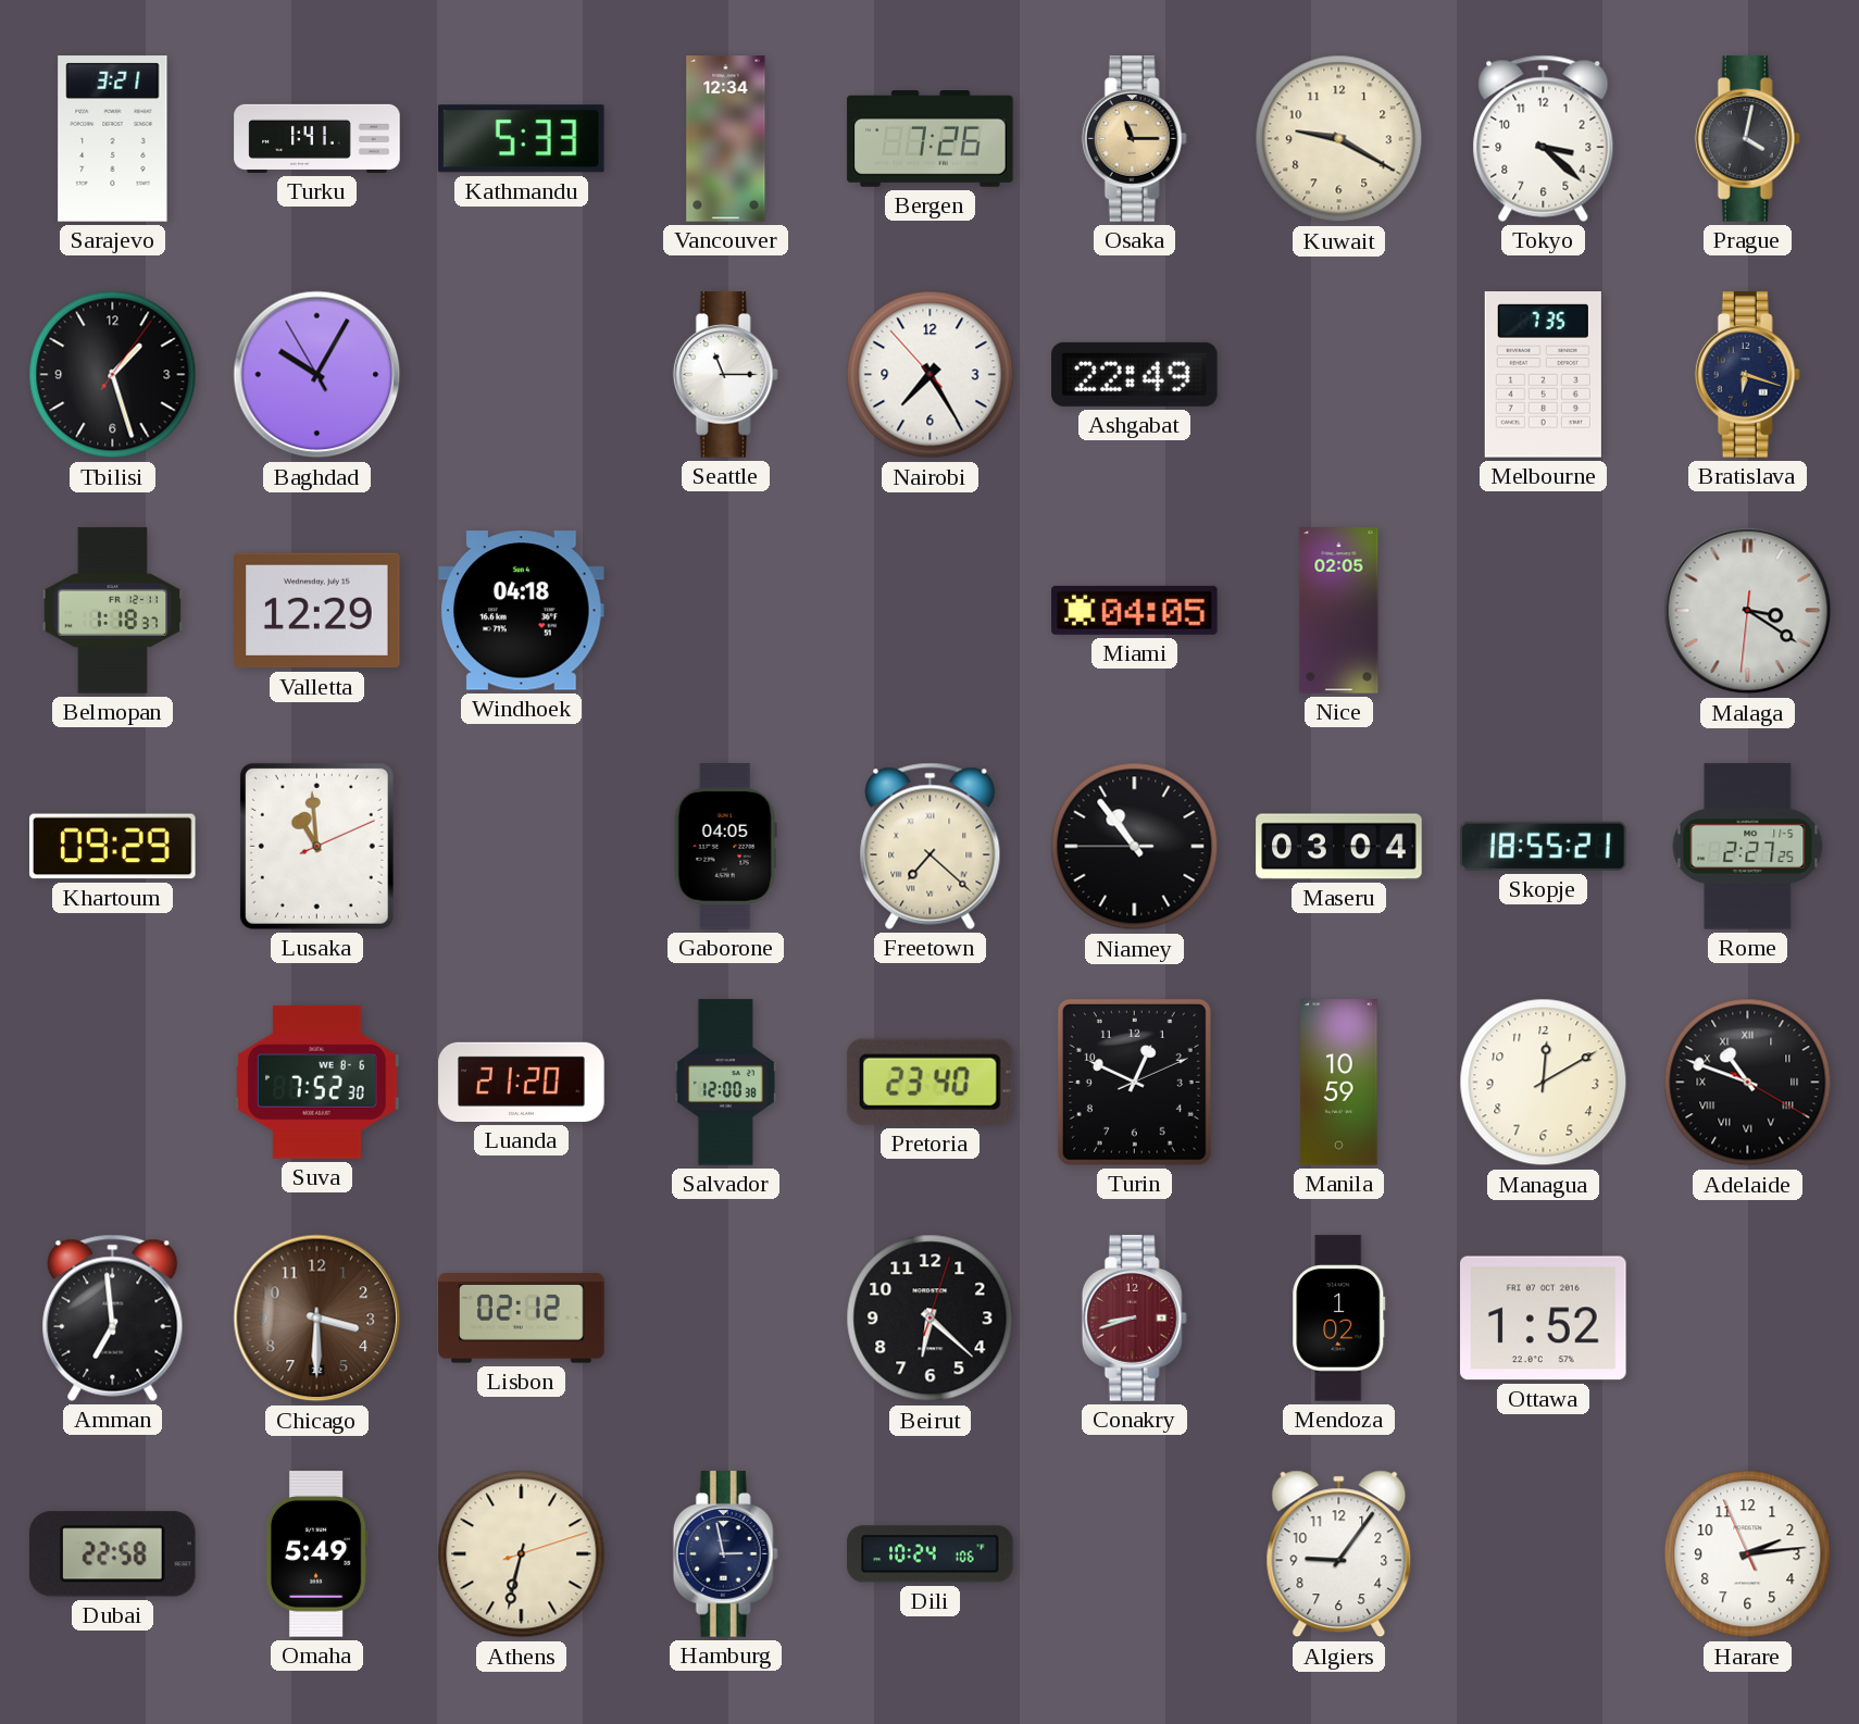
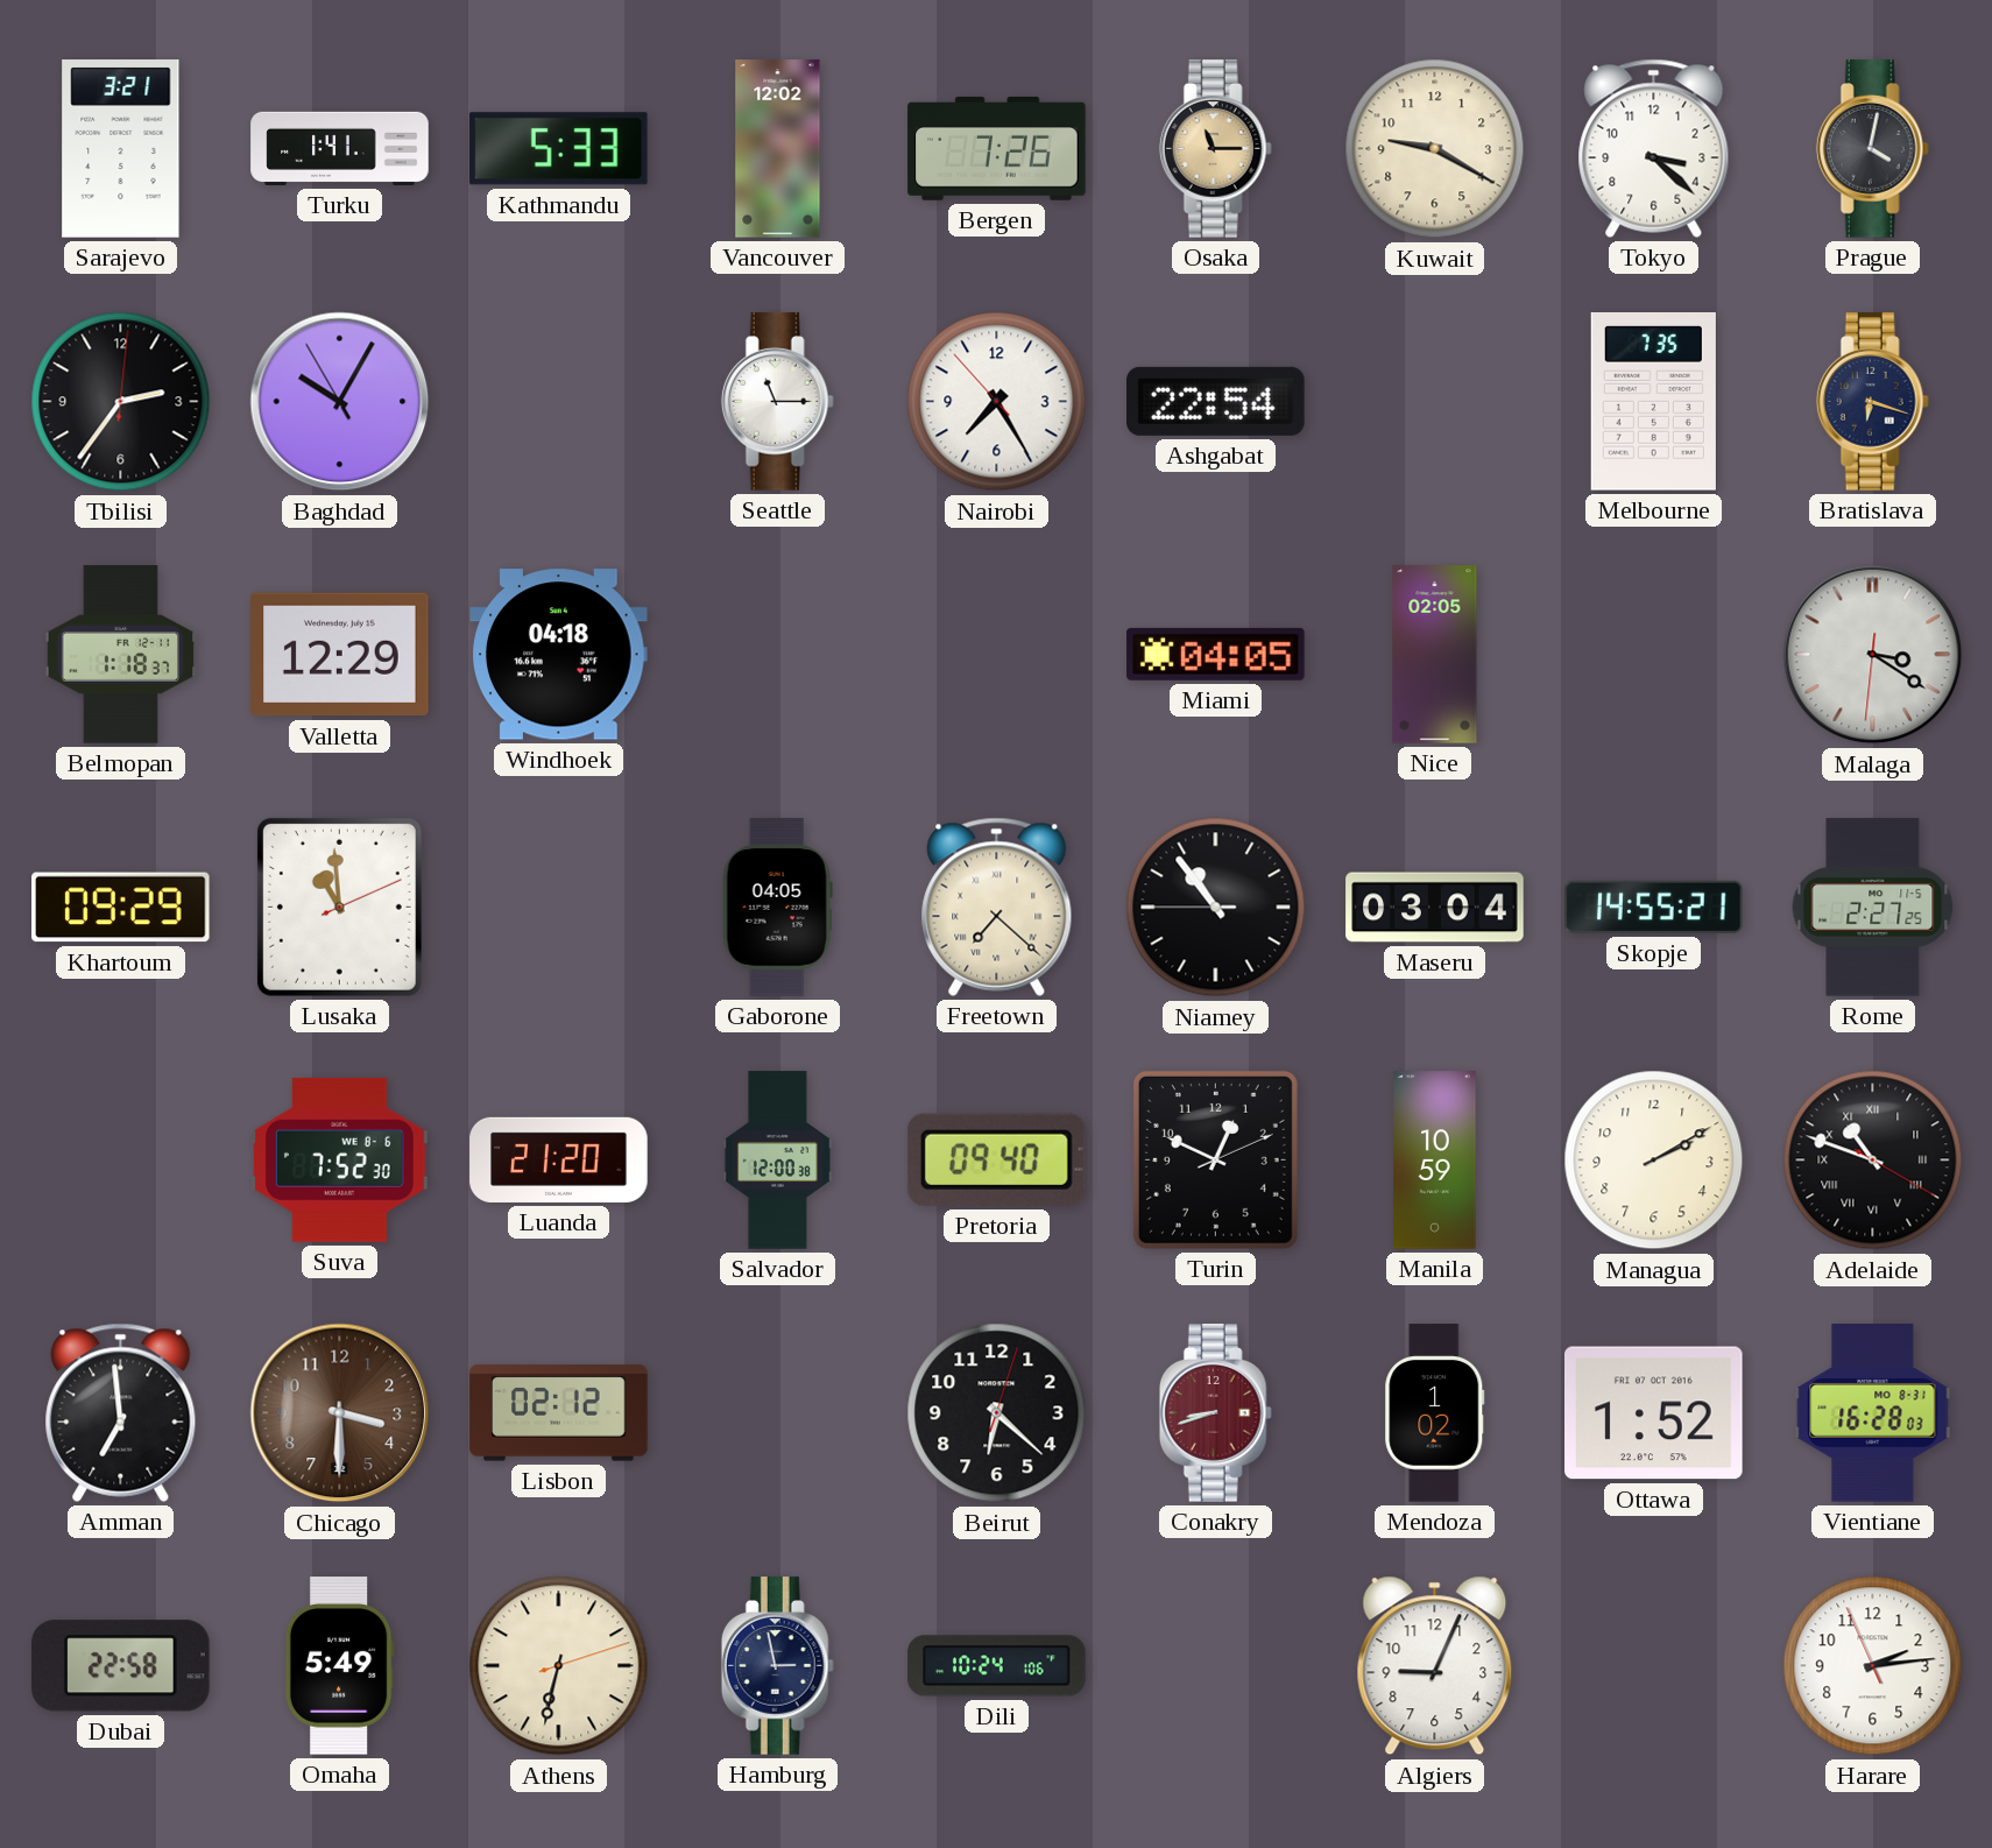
Vancouver: 12:34 -> 12:02
Tbilisi: 1:27 -> 2:36
Ashgabat: 22:49 -> 22:54
Skopje: 18:55 -> 14:55
Pretoria: 23:40 -> 09:40
Managua: 12:10 -> 2:10
Vientiane: none -> 16:28
Algiers: 9:06 -> 9:04
